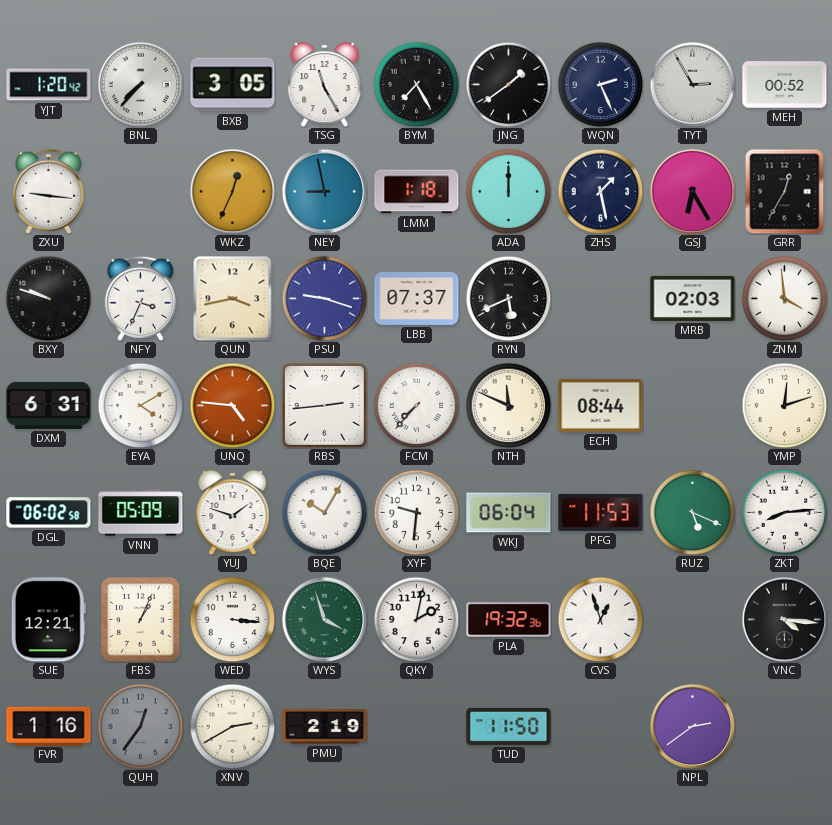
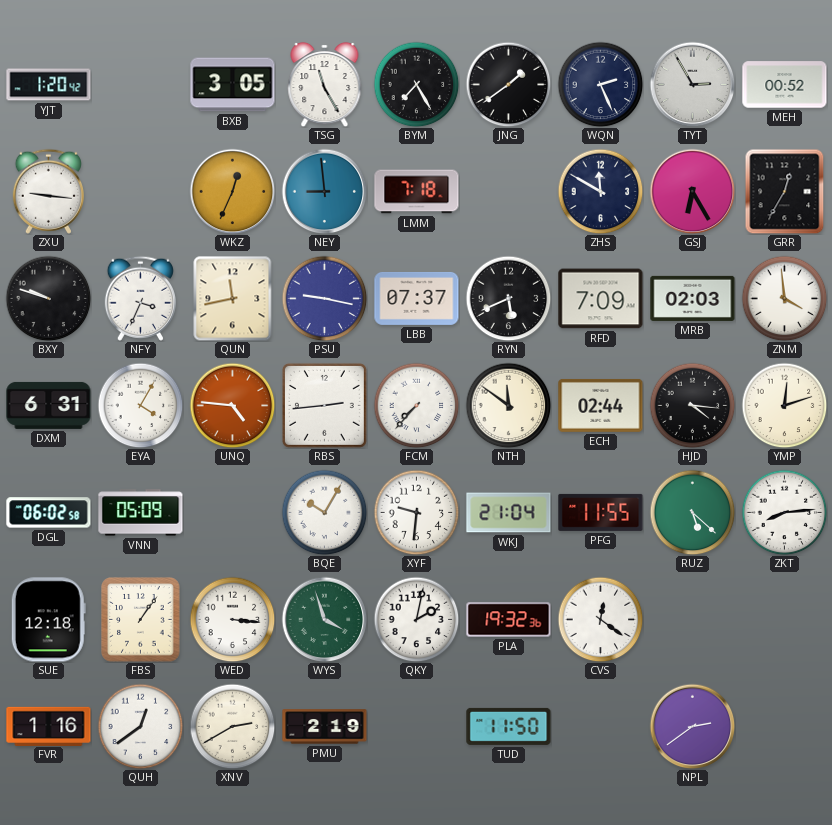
BNL: 7:37 -> none
NEY: 8:58 -> 8:59
LMM: 1:18 -> 7:18
ADA: 12:00 -> none
ZHS: 1:28 -> 11:50
QUN: 3:43 -> 11:43
PSU: 9:18 -> 9:17
RFD: none -> 7:09
EYA: 4:10 -> 4:05
NTH: 11:49 -> 11:51
ECH: 08:44 -> 02:44
HJD: none -> 4:16
YUJ: 1:48 -> none
WKJ: 06:04 -> 21:04
PFG: 11:53 -> 11:55
RUZ: 5:19 -> 5:22
SUE: 12:21 -> 12:18
FBS: 1:04 -> 1:06
CVS: 12:57 -> 12:21
VNC: 4:16 -> none
QUH: 12:36 -> 12:39
QUH dial: grey -> white
